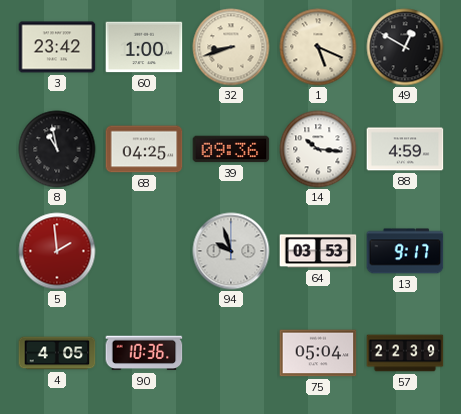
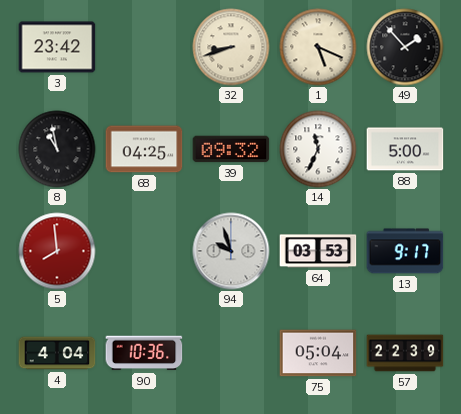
60: 1:00 -> none
49: 12:50 -> 1:53
39: 09:36 -> 09:32
14: 10:16 -> 11:34
88: 4:59 -> 5:00
5: 1:59 -> 7:59
4: 4:05 -> 4:04
